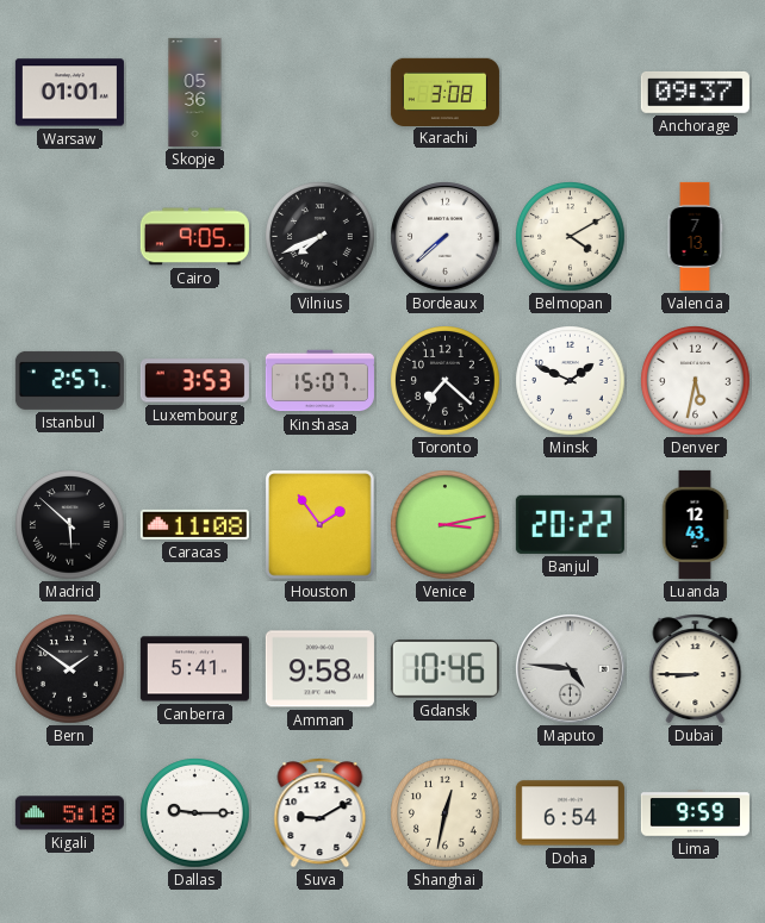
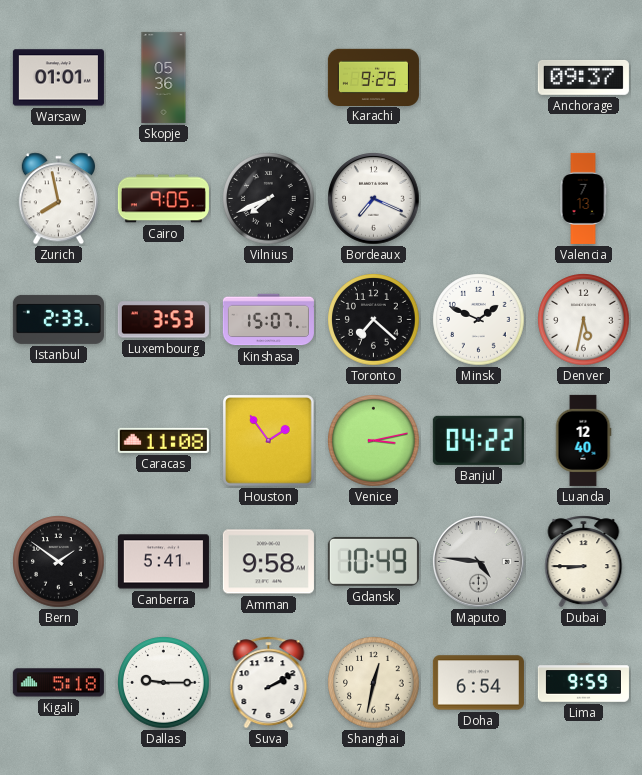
Karachi: 3:08 -> 9:25
Zurich: none -> 7:58
Bordeaux: 7:38 -> 7:19
Belmopan: 4:10 -> none
Istanbul: 2:57 -> 2:33
Madrid: 5:52 -> none
Banjul: 20:22 -> 04:22
Luanda: 12:43 -> 12:40
Gdansk: 10:46 -> 10:49
Suva: 9:10 -> 2:10
